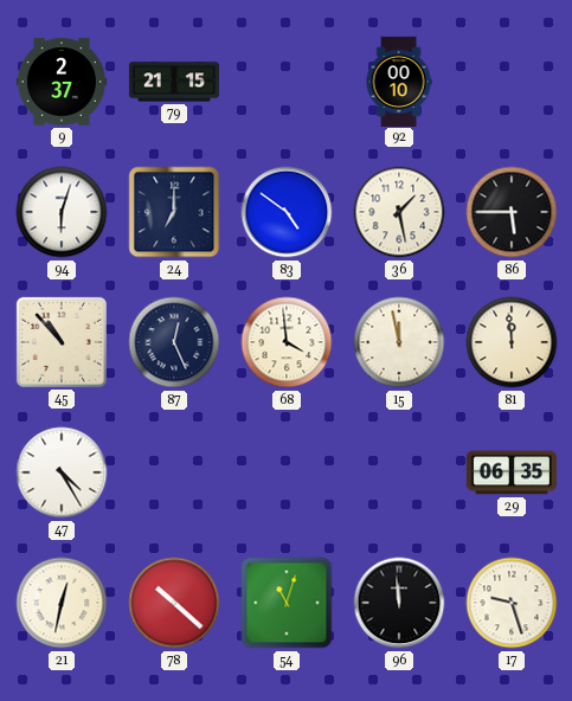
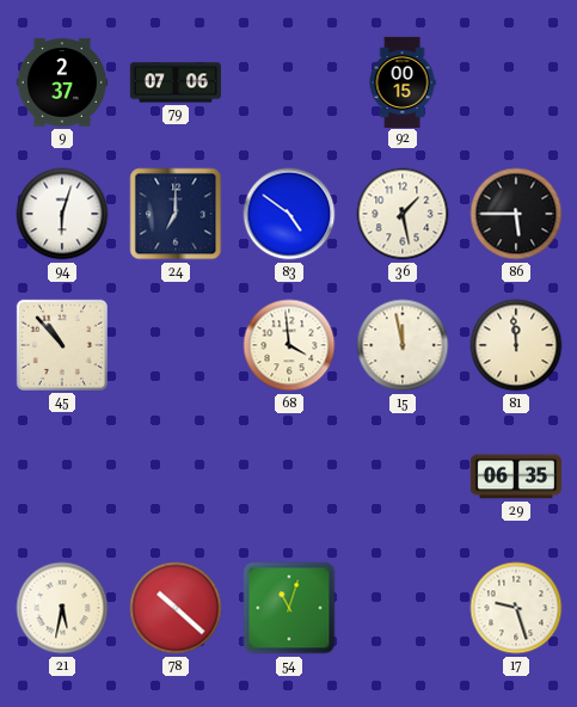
79: 21:15 -> 07:06
92: 00:10 -> 00:15
87: 12:26 -> none
47: 4:25 -> none
21: 12:32 -> 5:32
96: 11:59 -> none
